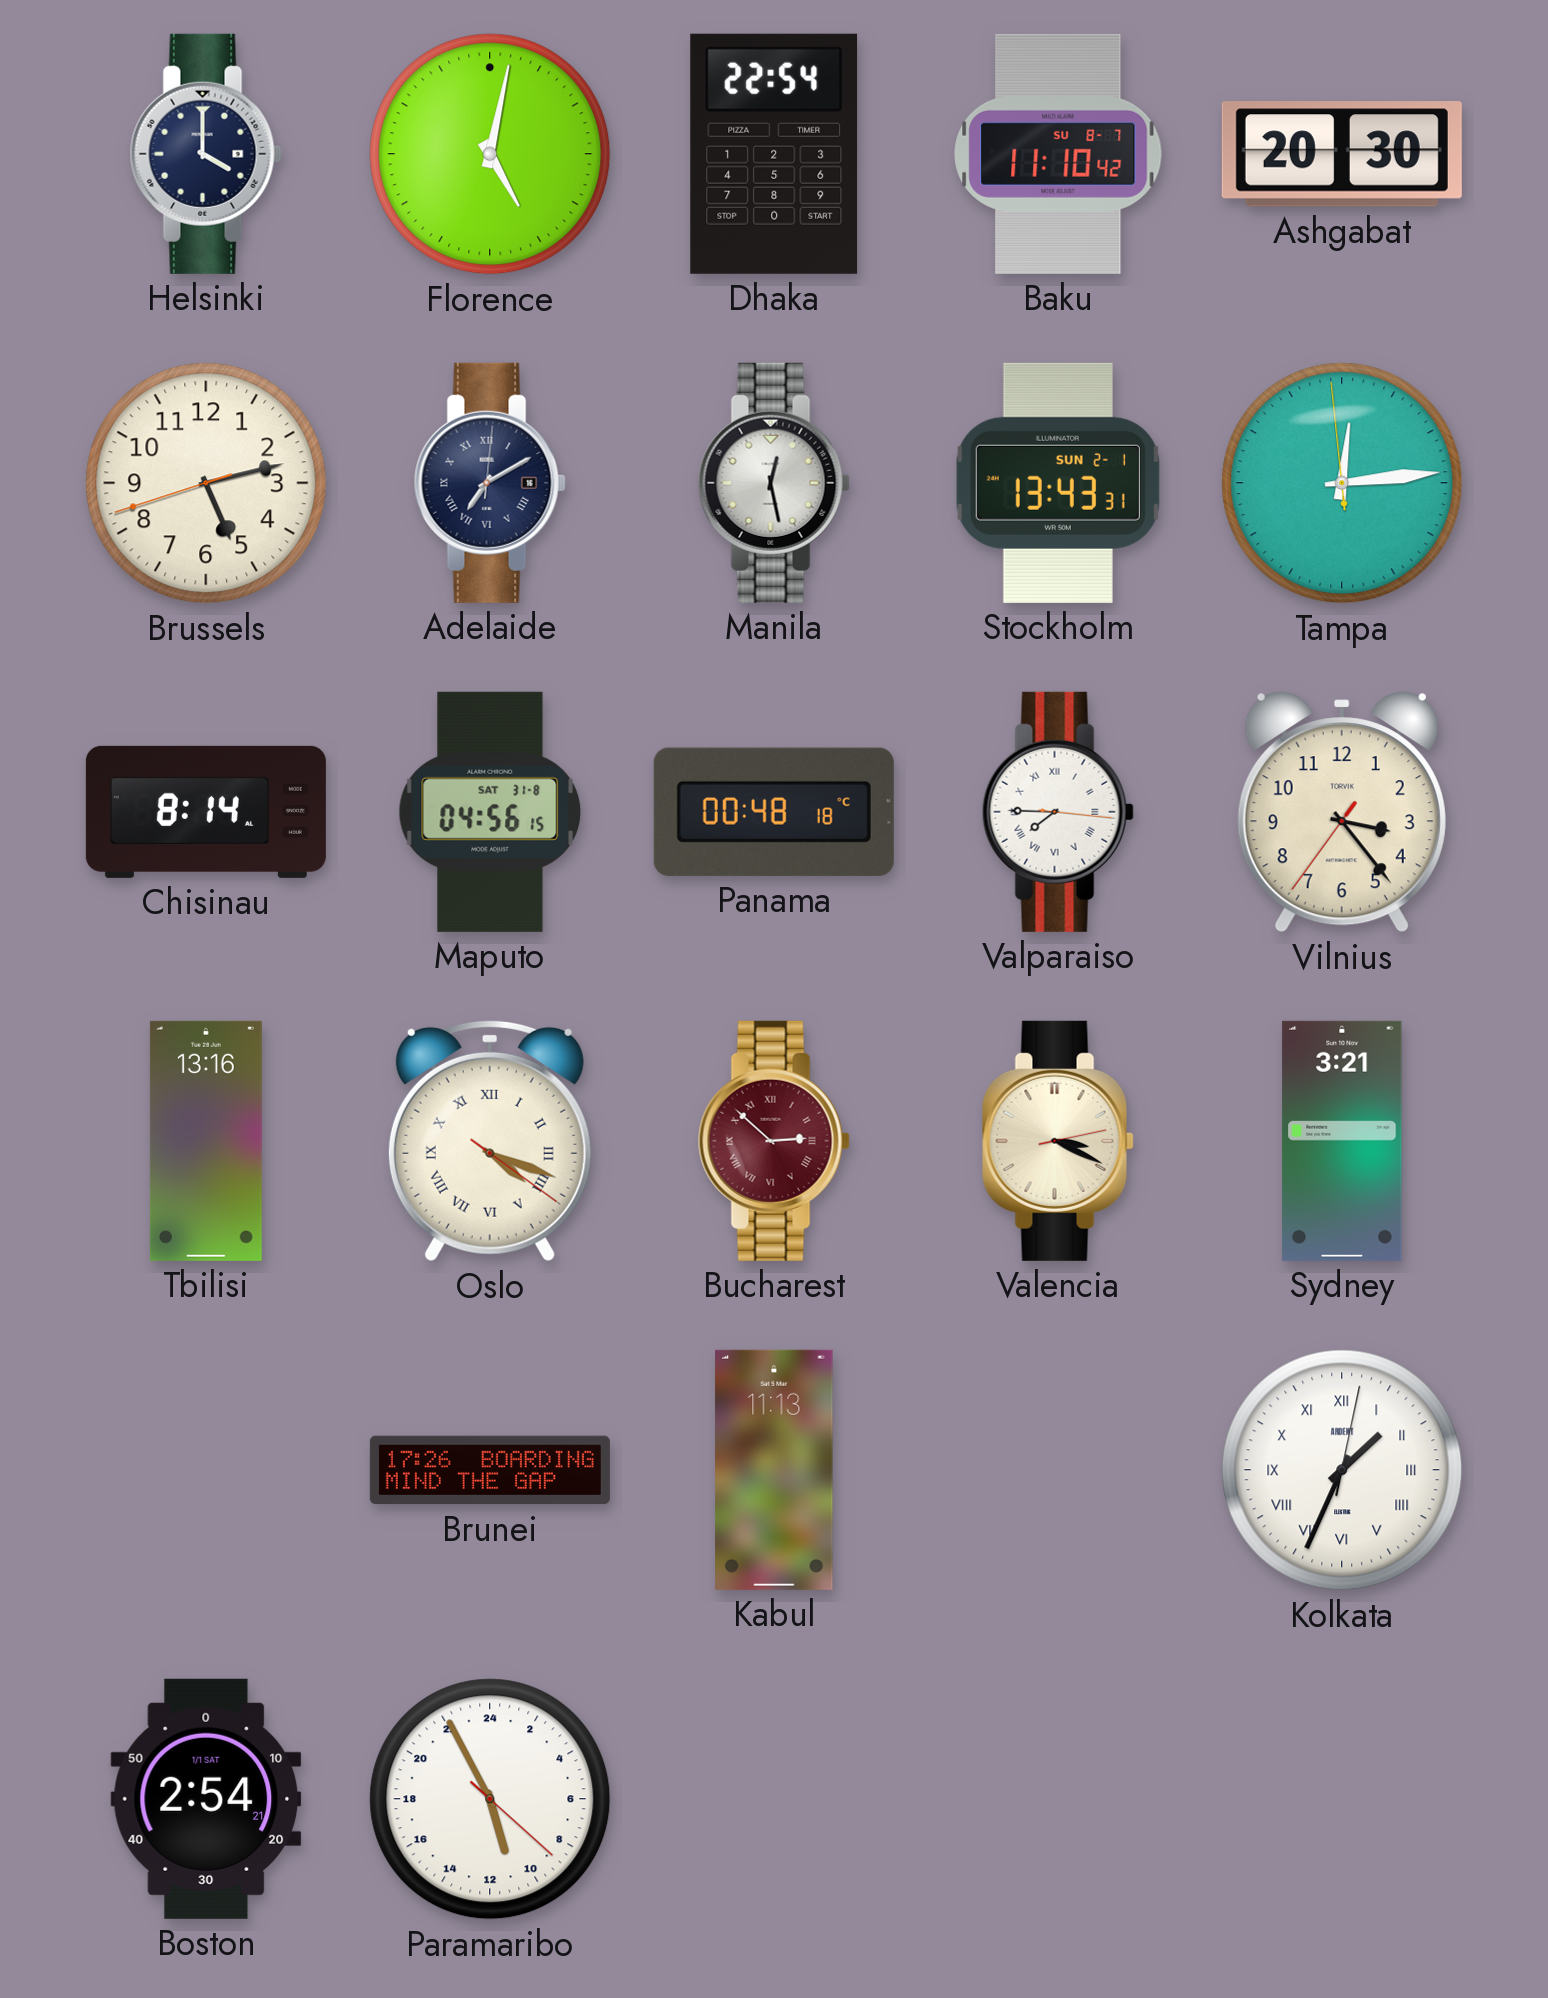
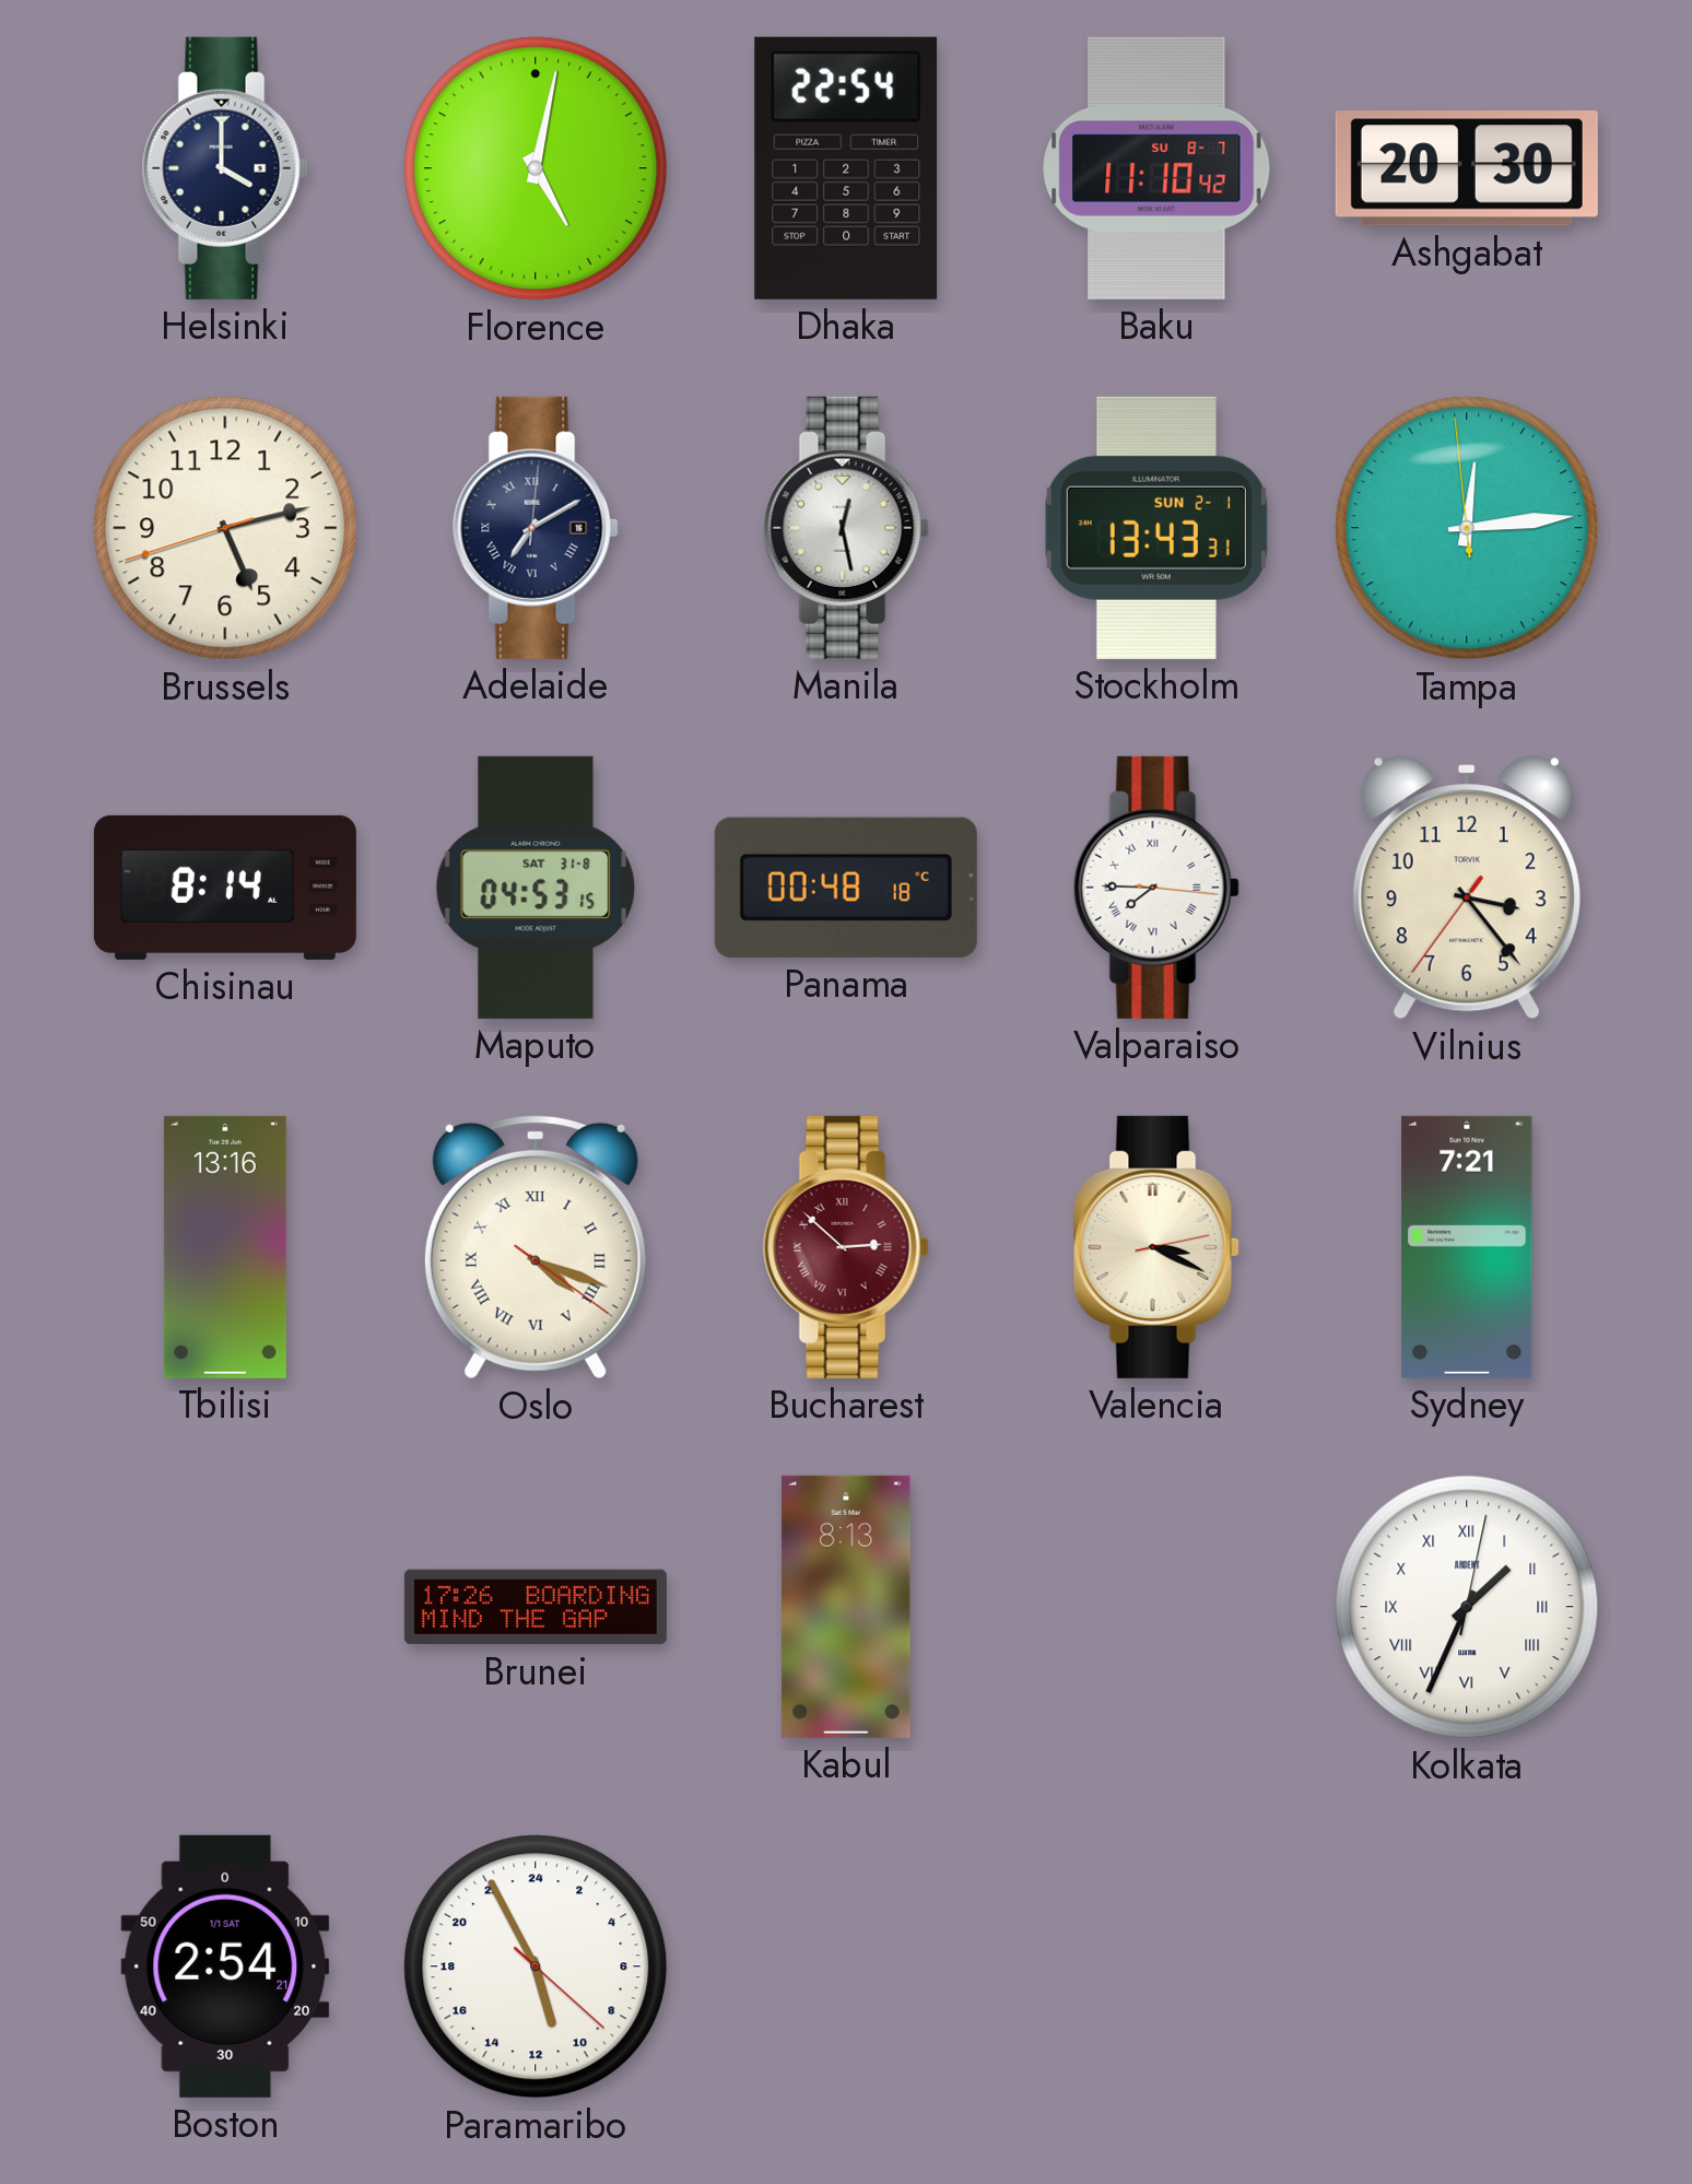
Maputo: 04:56 -> 04:53
Sydney: 3:21 -> 7:21
Kabul: 11:13 -> 8:13
